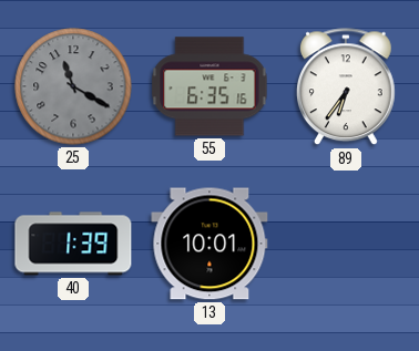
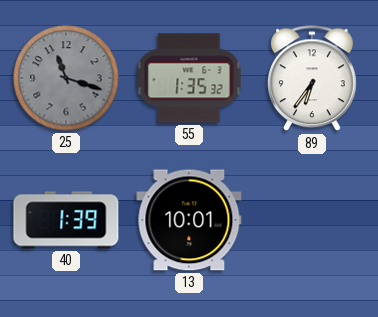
25: 11:20 -> 11:18
55: 6:35 -> 1:35
